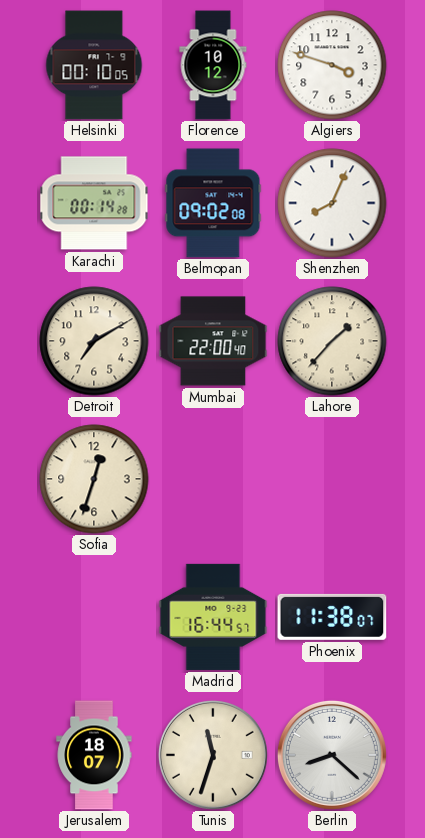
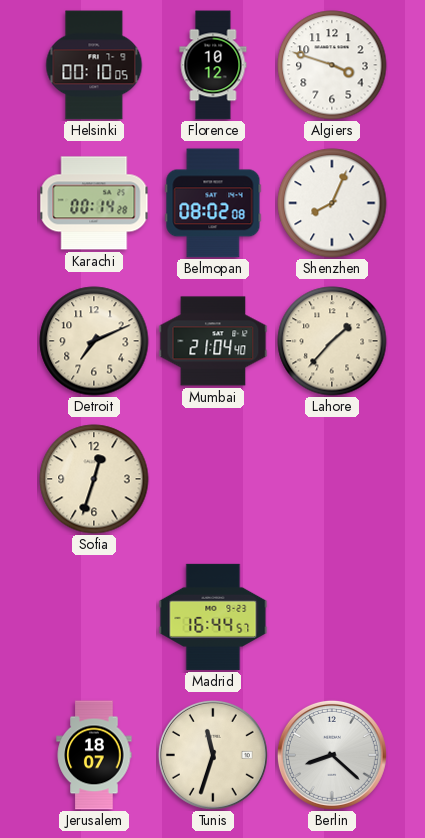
Belmopan: 09:02 -> 08:02
Detroit: 7:10 -> 7:11
Mumbai: 22:00 -> 21:04
Phoenix: 11:38 -> none
